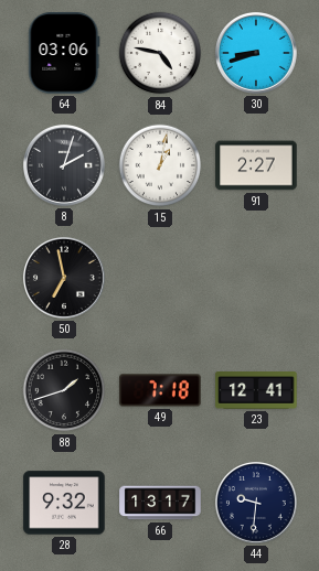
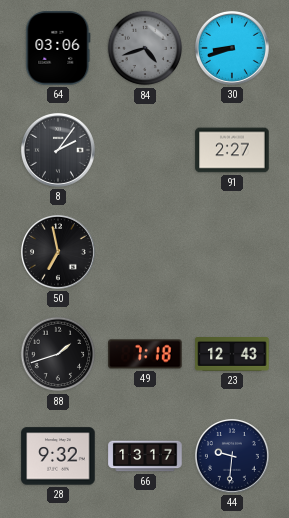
84: 4:47 -> 4:42
84 dial: white -> grey
8: 2:03 -> 2:06
15: 1:02 -> none
23: 12:41 -> 12:43
